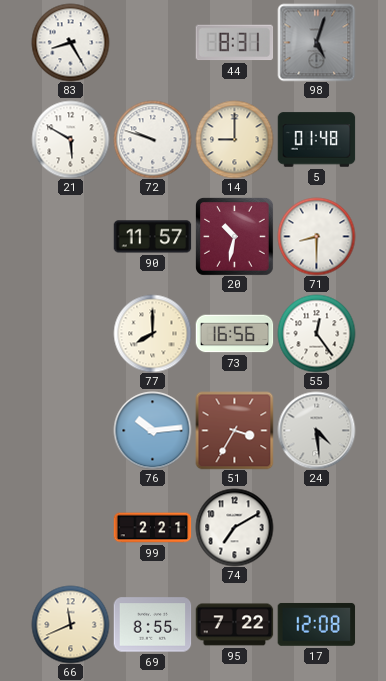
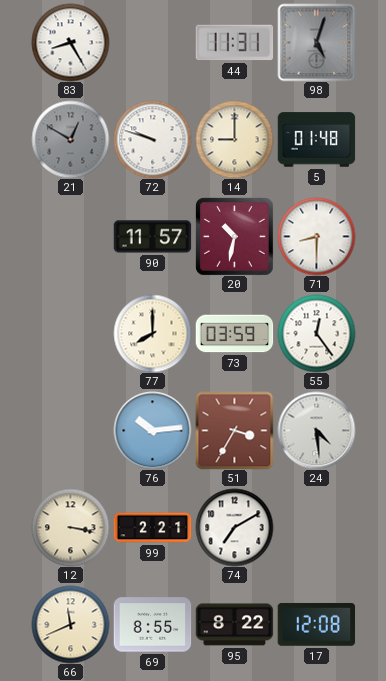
44: 8:31 -> 11:31
21: 5:50 -> 12:50
21 dial: white -> grey
73: 16:56 -> 03:59
12: none -> 3:17
95: 7:22 -> 8:22
